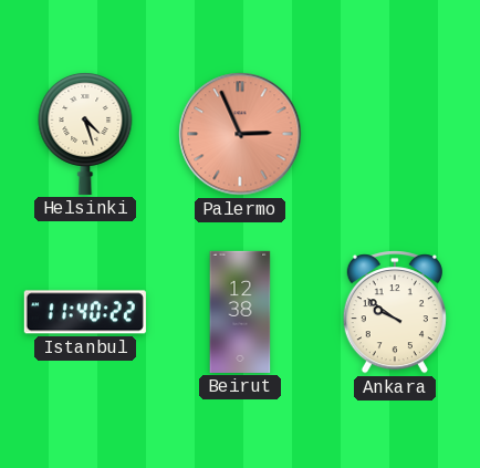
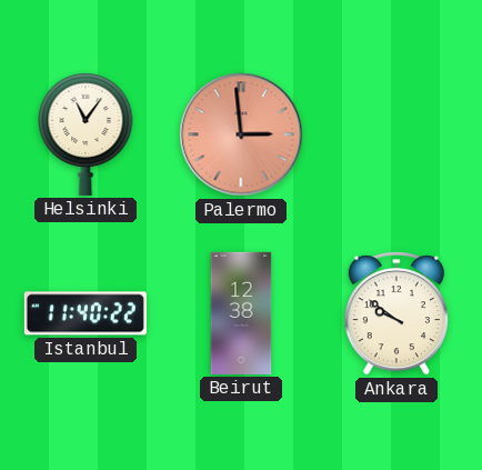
Helsinki: 4:27 -> 11:06
Palermo: 2:56 -> 2:59
